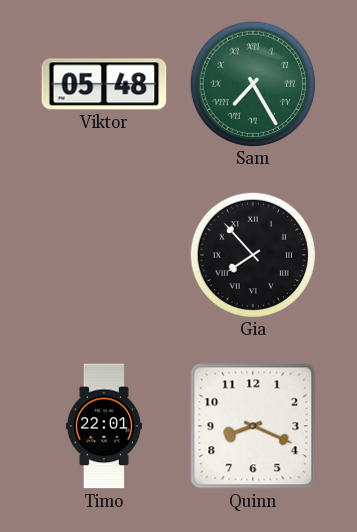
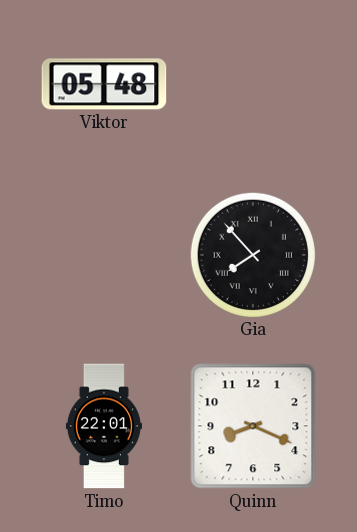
Sam: 7:25 -> none
